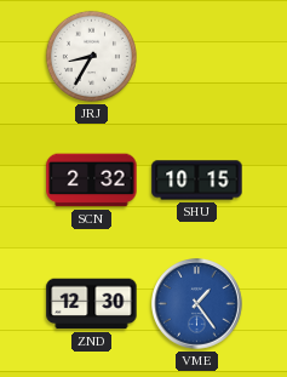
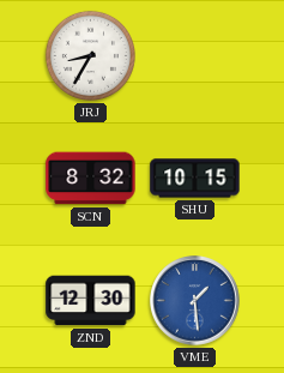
SCN: 2:32 -> 8:32
VME: 1:24 -> 1:29
